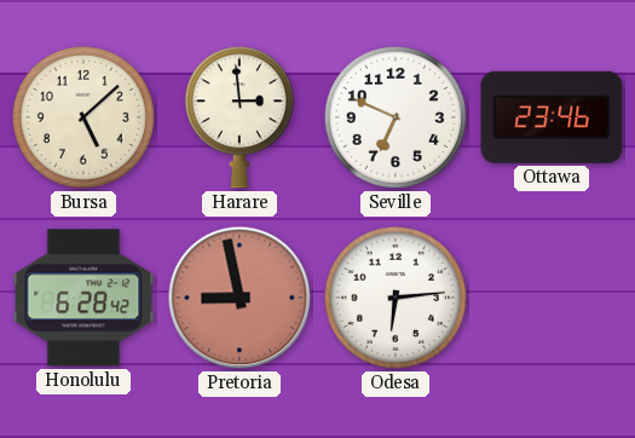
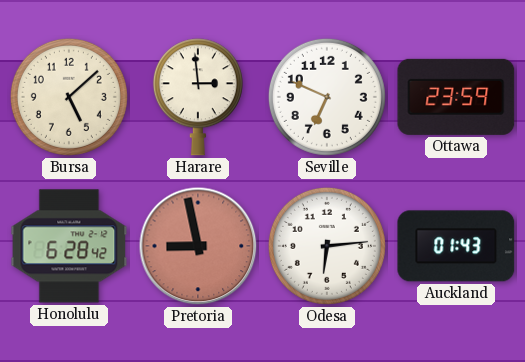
Ottawa: 23:46 -> 23:59
Auckland: none -> 01:43
